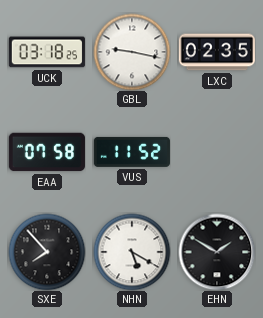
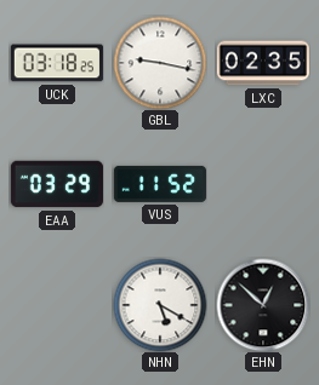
EAA: 07:58 -> 03:29
SXE: 7:53 -> none
EHN: 1:50 -> 12:52
